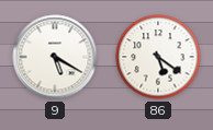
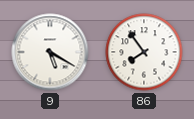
86: 5:21 -> 7:54
